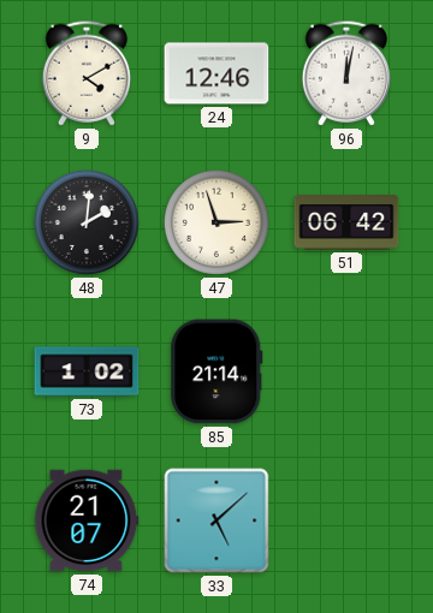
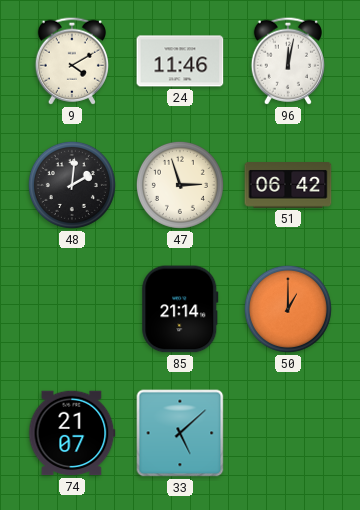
24: 12:46 -> 11:46
73: 1:02 -> none
50: none -> 1:00
